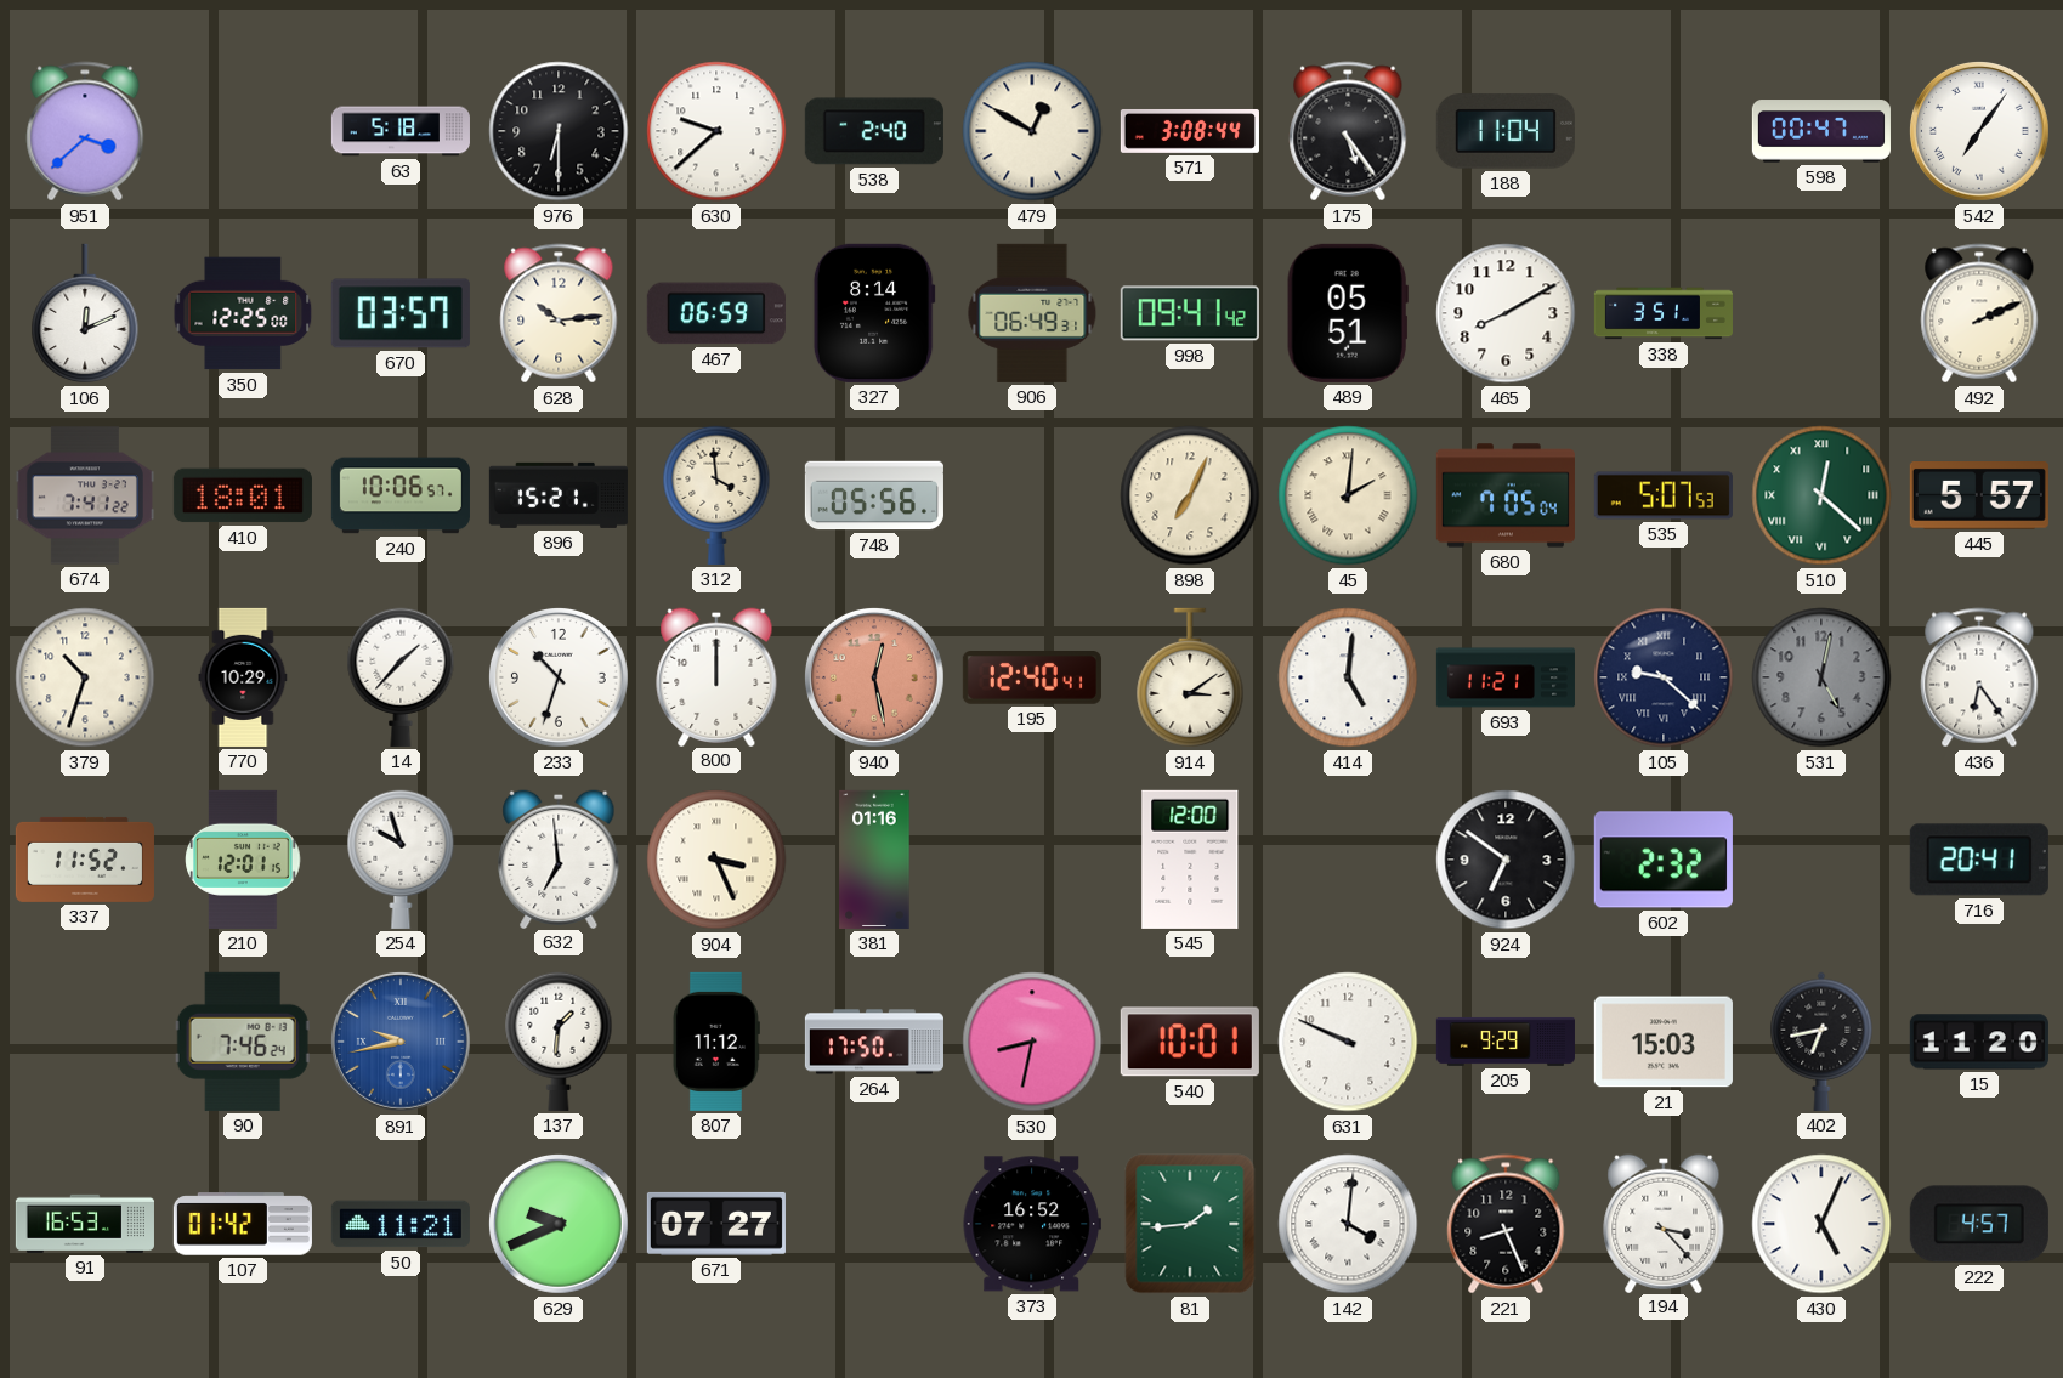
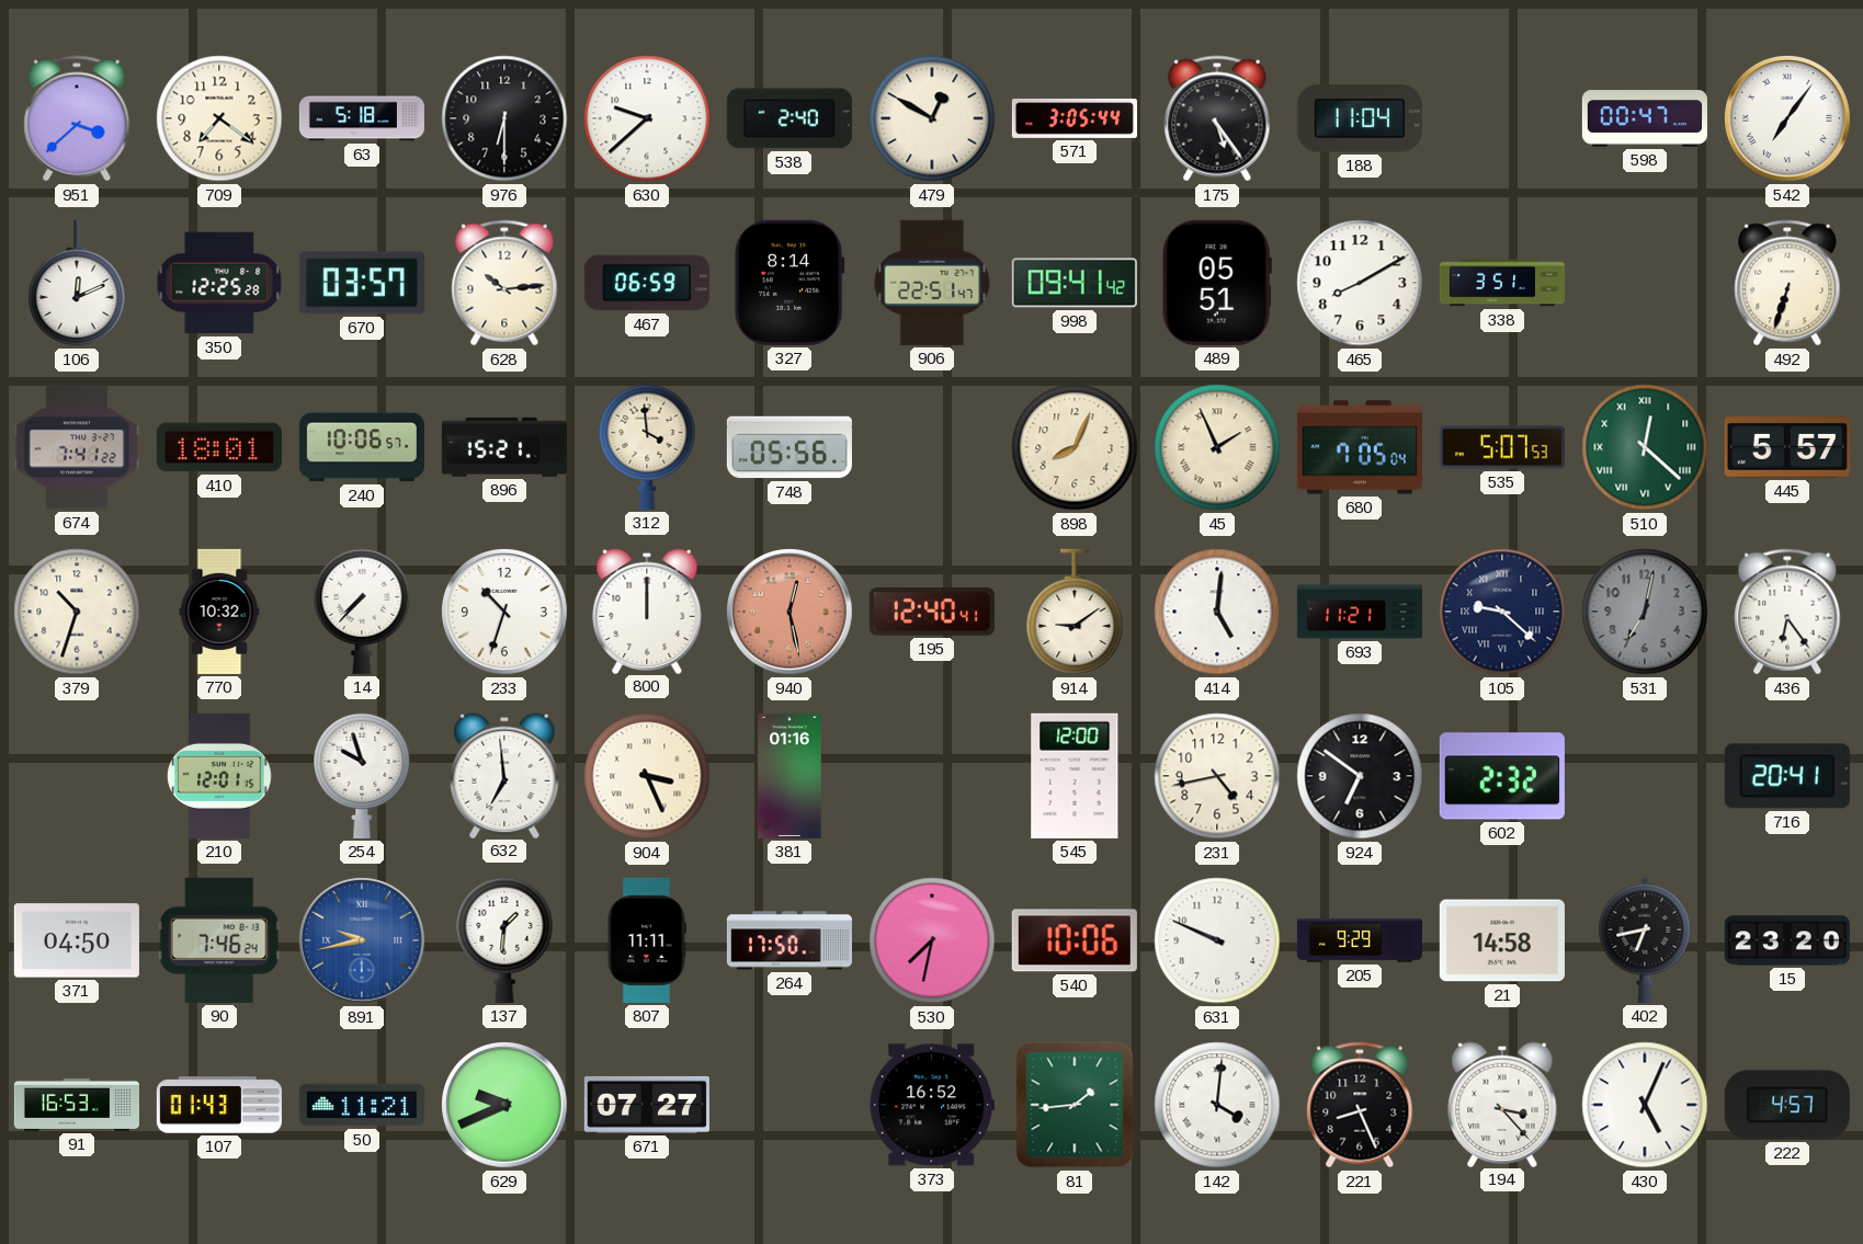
709: none -> 7:21
571: 3:08 -> 3:05
350: 12:25:00 -> 12:25:28
906: 06:49 -> 22:51
492: 2:11 -> 6:33
898: 7:04 -> 8:04
45: 2:01 -> 1:56
770: 10:29 -> 10:32
14: 1:37 -> 7:37
914: 3:09 -> 9:09
531: 5:02 -> 7:02
337: 11:52 -> none
231: none -> 4:43
371: none -> 04:50
807: 11:12 -> 11:11
530: 8:32 -> 7:32
540: 10:01 -> 10:06
21: 15:03 -> 14:58
15: 11:20 -> 23:20
107: 01:42 -> 01:43
